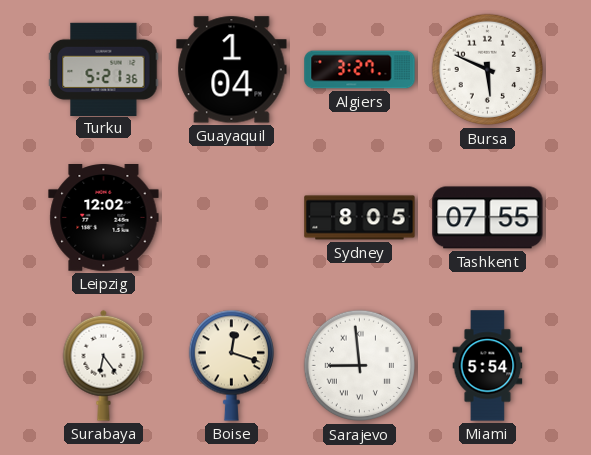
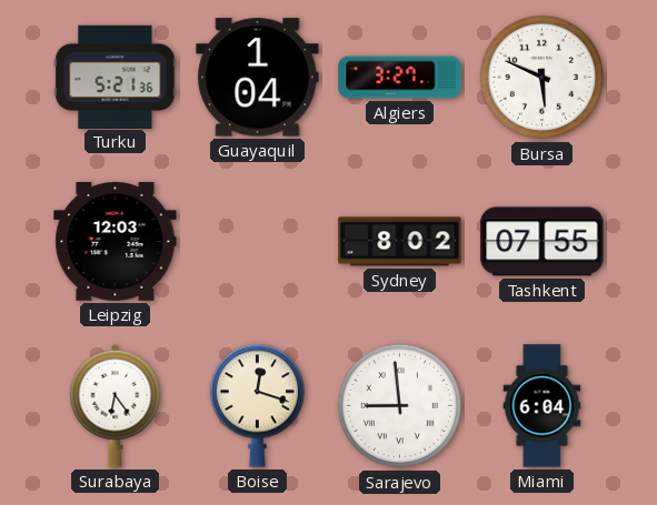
Leipzig: 12:02 -> 12:03
Sydney: 8:05 -> 8:02
Miami: 5:54 -> 6:04
